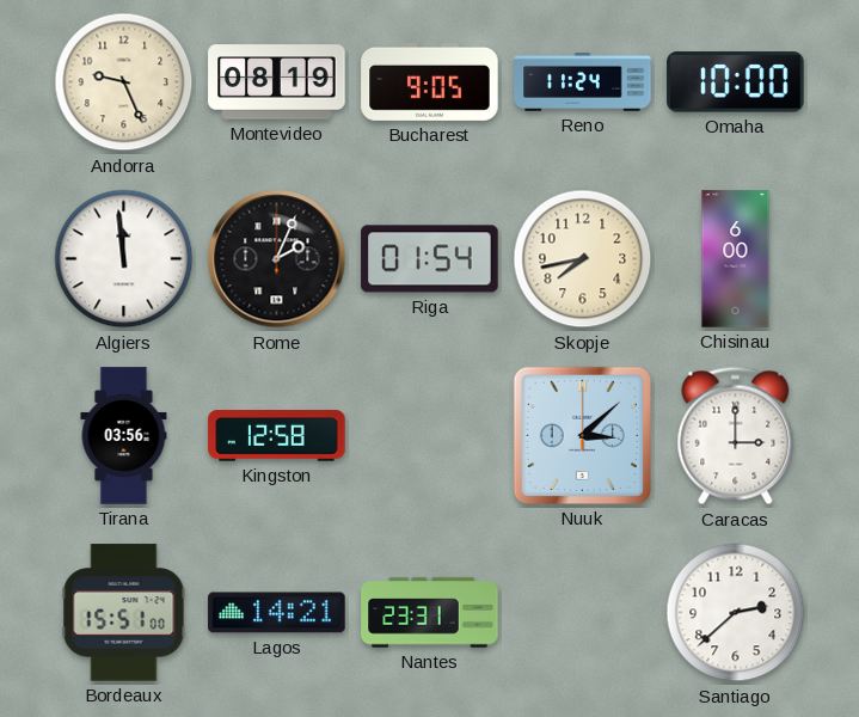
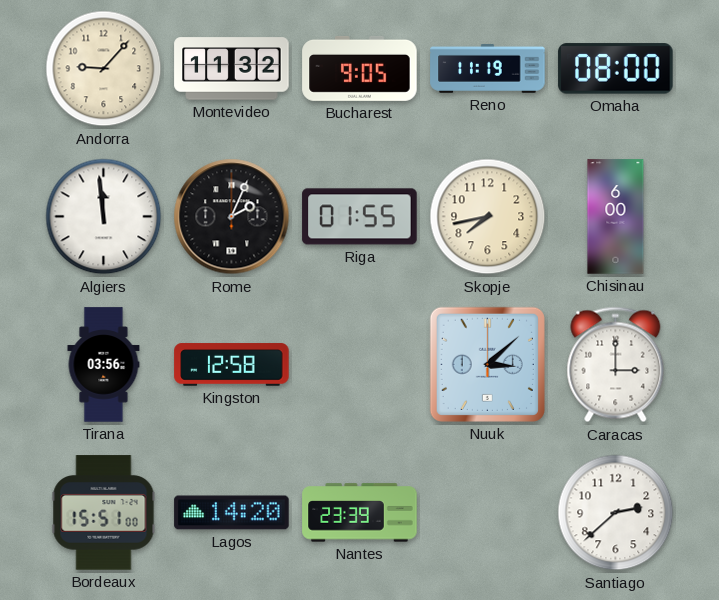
Andorra: 9:26 -> 9:07
Montevideo: 08:19 -> 11:32
Reno: 11:24 -> 11:19
Omaha: 10:00 -> 08:00
Riga: 01:54 -> 01:55
Lagos: 14:21 -> 14:20
Nantes: 23:31 -> 23:39
